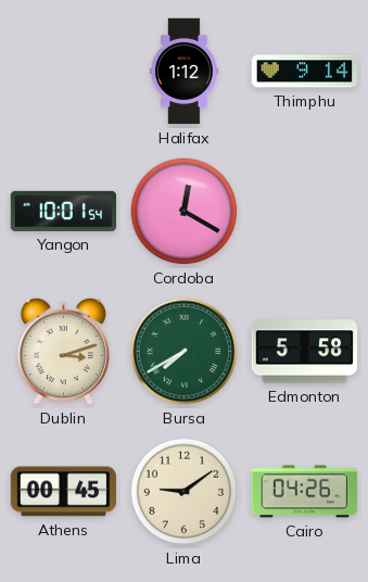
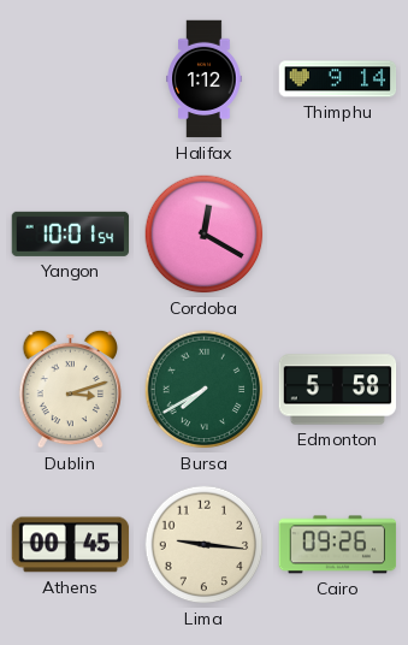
Lima: 9:09 -> 9:16
Cairo: 04:26 -> 09:26
